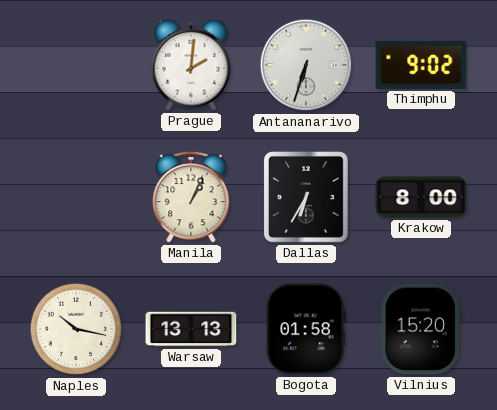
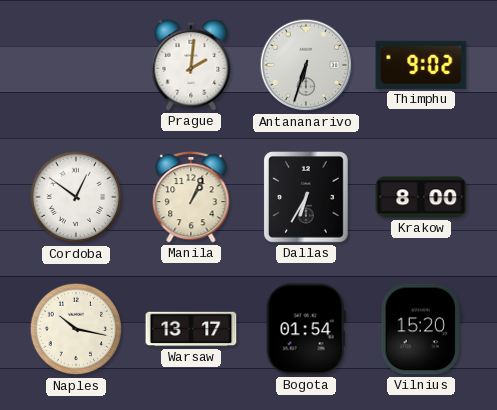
Cordoba: none -> 12:51
Warsaw: 13:13 -> 13:17
Bogota: 01:58 -> 01:54
